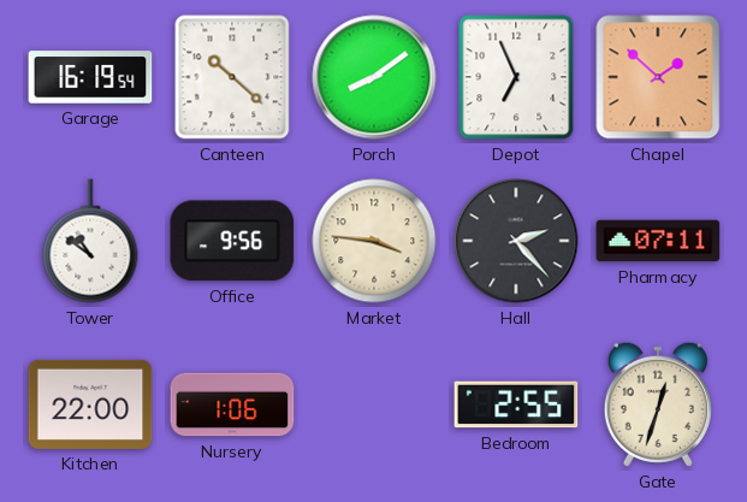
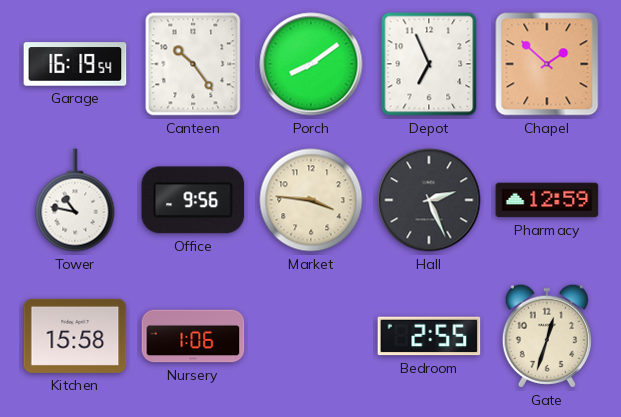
Canteen: 10:22 -> 10:24
Tower: 10:51 -> 10:47
Hall: 2:23 -> 2:26
Pharmacy: 07:11 -> 12:59
Kitchen: 22:00 -> 15:58
